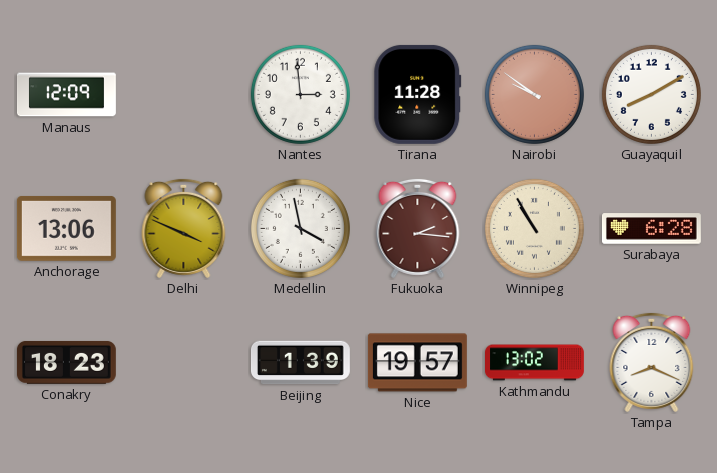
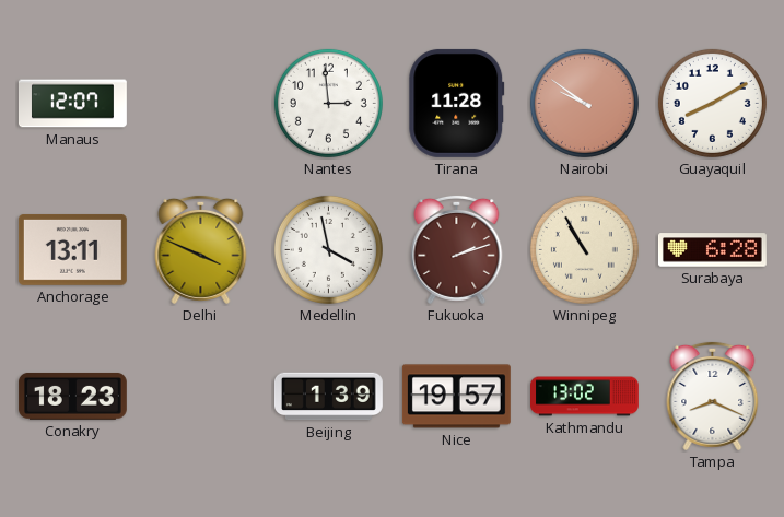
Manaus: 12:09 -> 12:07
Anchorage: 13:06 -> 13:11
Fukuoka: 2:16 -> 2:12
